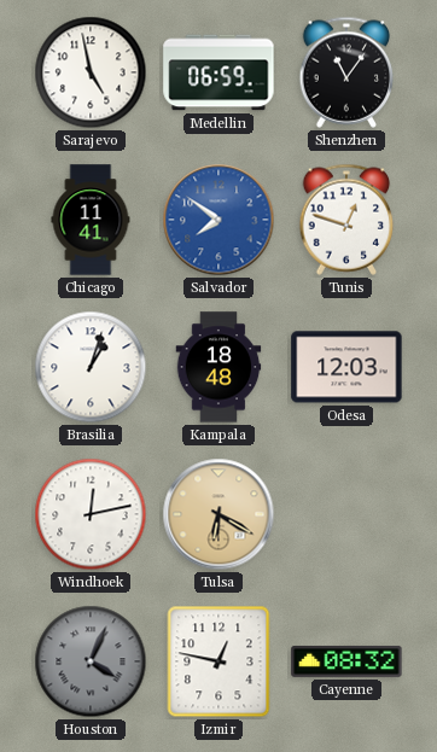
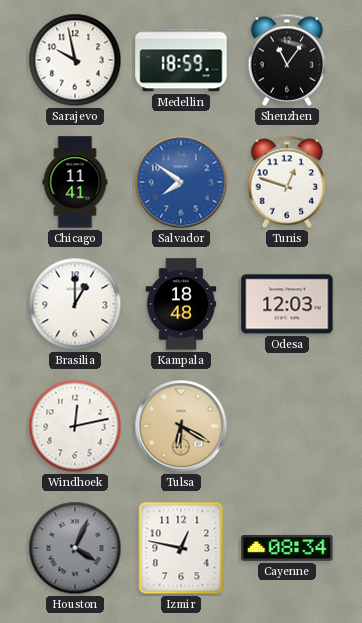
Sarajevo: 4:58 -> 9:58
Medellin: 06:59 -> 18:59
Brasilia: 1:03 -> 1:00
Cayenne: 08:32 -> 08:34
